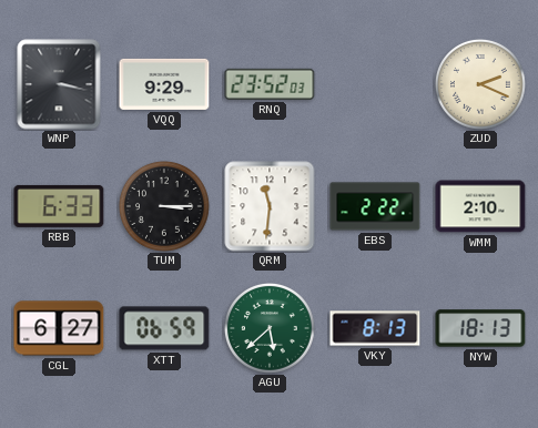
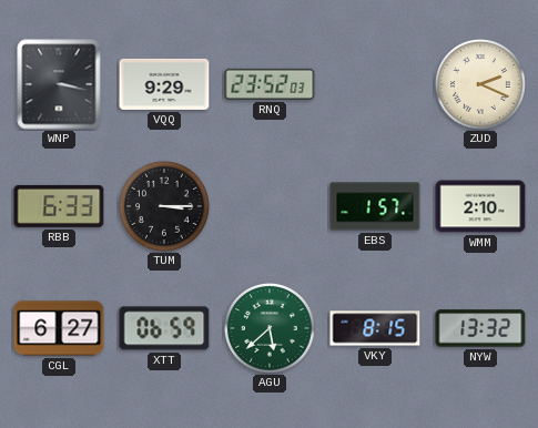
QRM: 11:31 -> none
EBS: 2:22 -> 1:57
VKY: 8:13 -> 8:15
NYW: 18:13 -> 13:32
